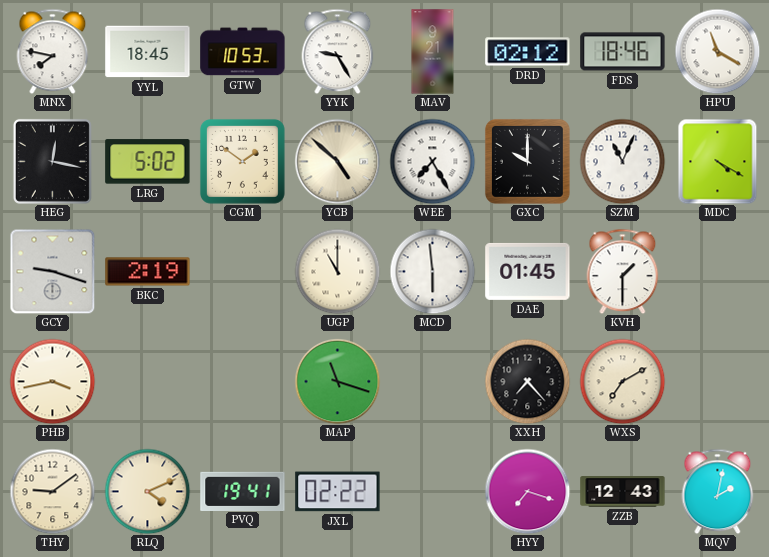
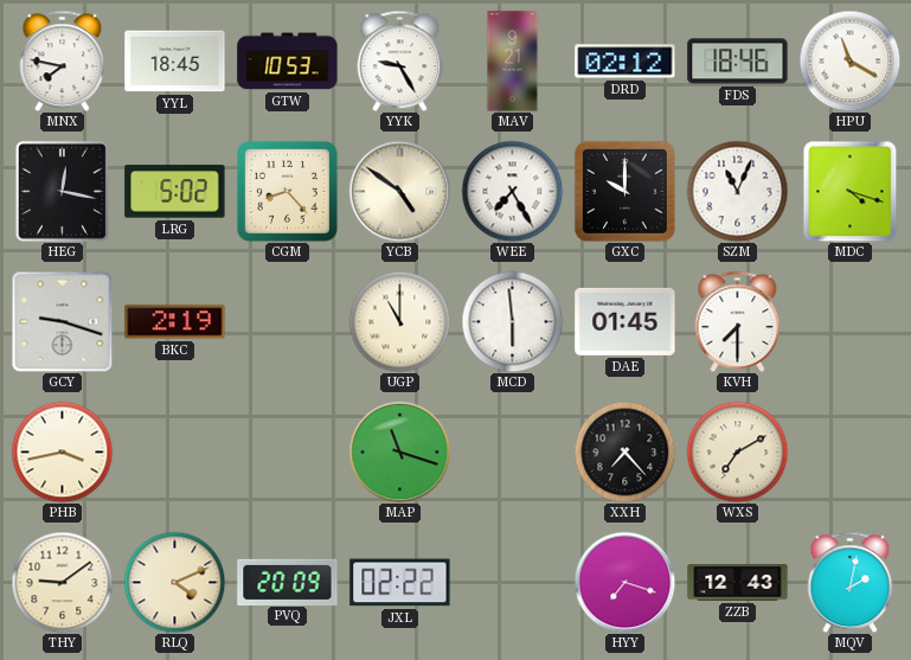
CGM: 1:51 -> 8:23
YCB: 4:52 -> 4:51
MDC: 4:20 -> 4:18
KVH: 1:30 -> 7:30
PVQ: 19:41 -> 20:09
